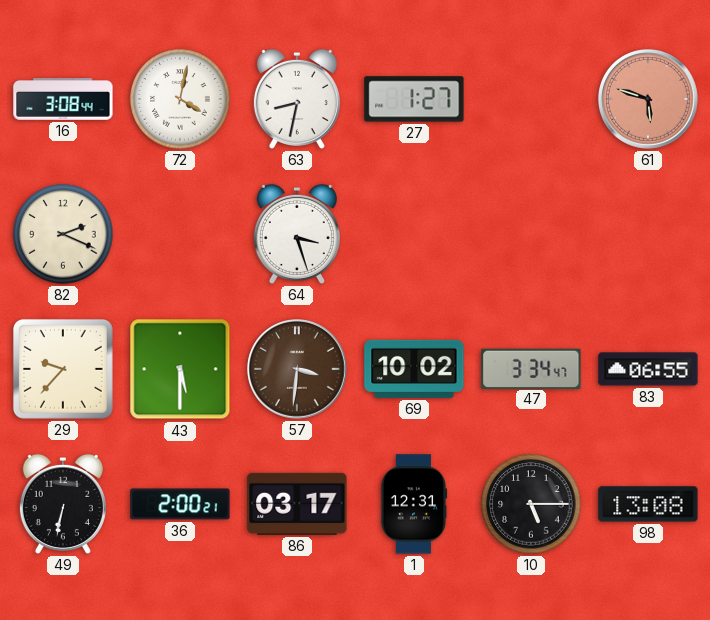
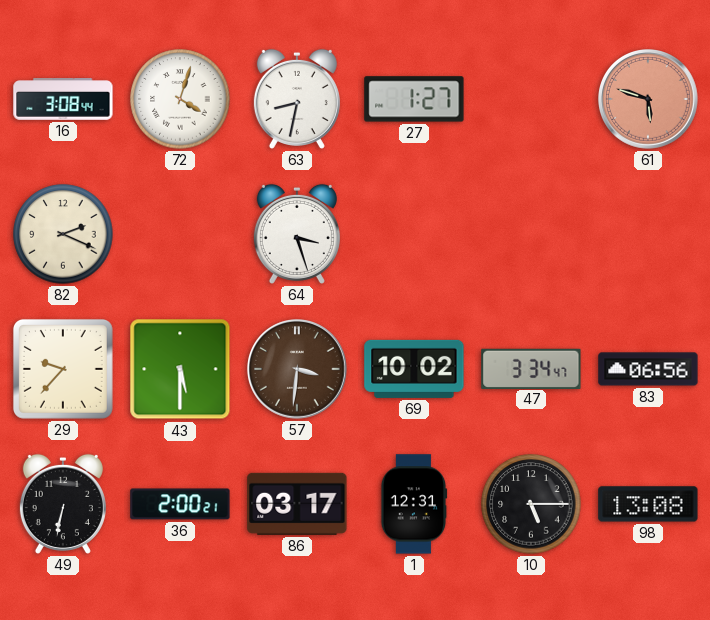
72: 4:02 -> 4:03
83: 06:55 -> 06:56
